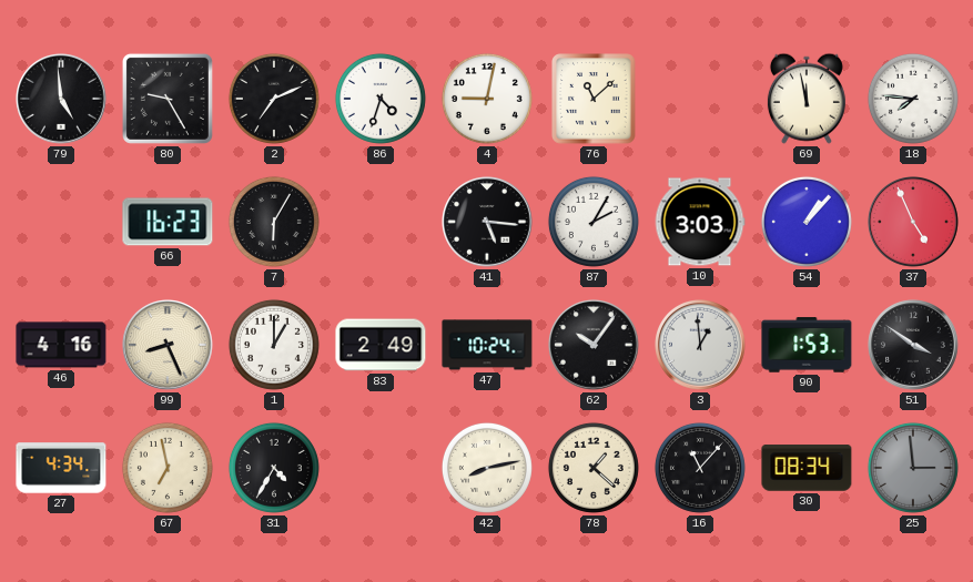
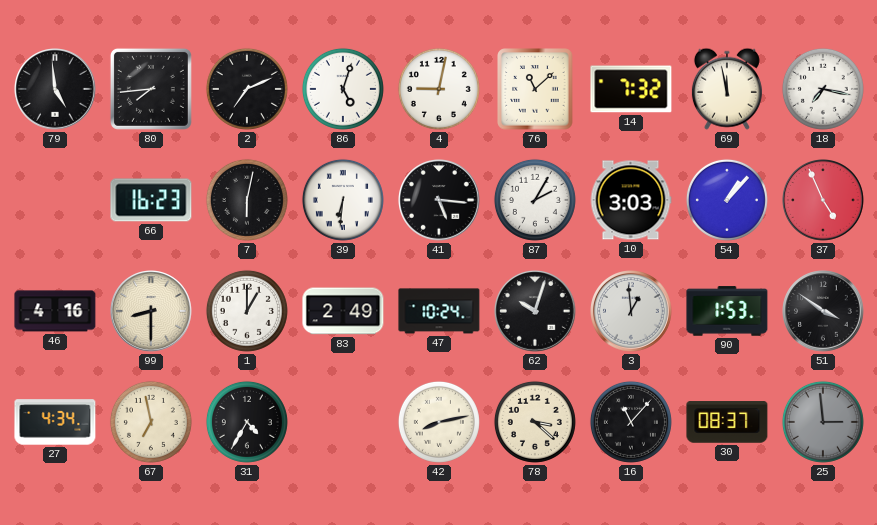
80: 9:25 -> 7:44
86: 4:33 -> 5:03
14: none -> 7:32
18: 7:46 -> 7:17
7: 6:05 -> 6:02
39: none -> 6:31
99: 8:26 -> 8:30
62: 10:06 -> 10:03
78: 1:22 -> 3:22
30: 08:34 -> 08:37
